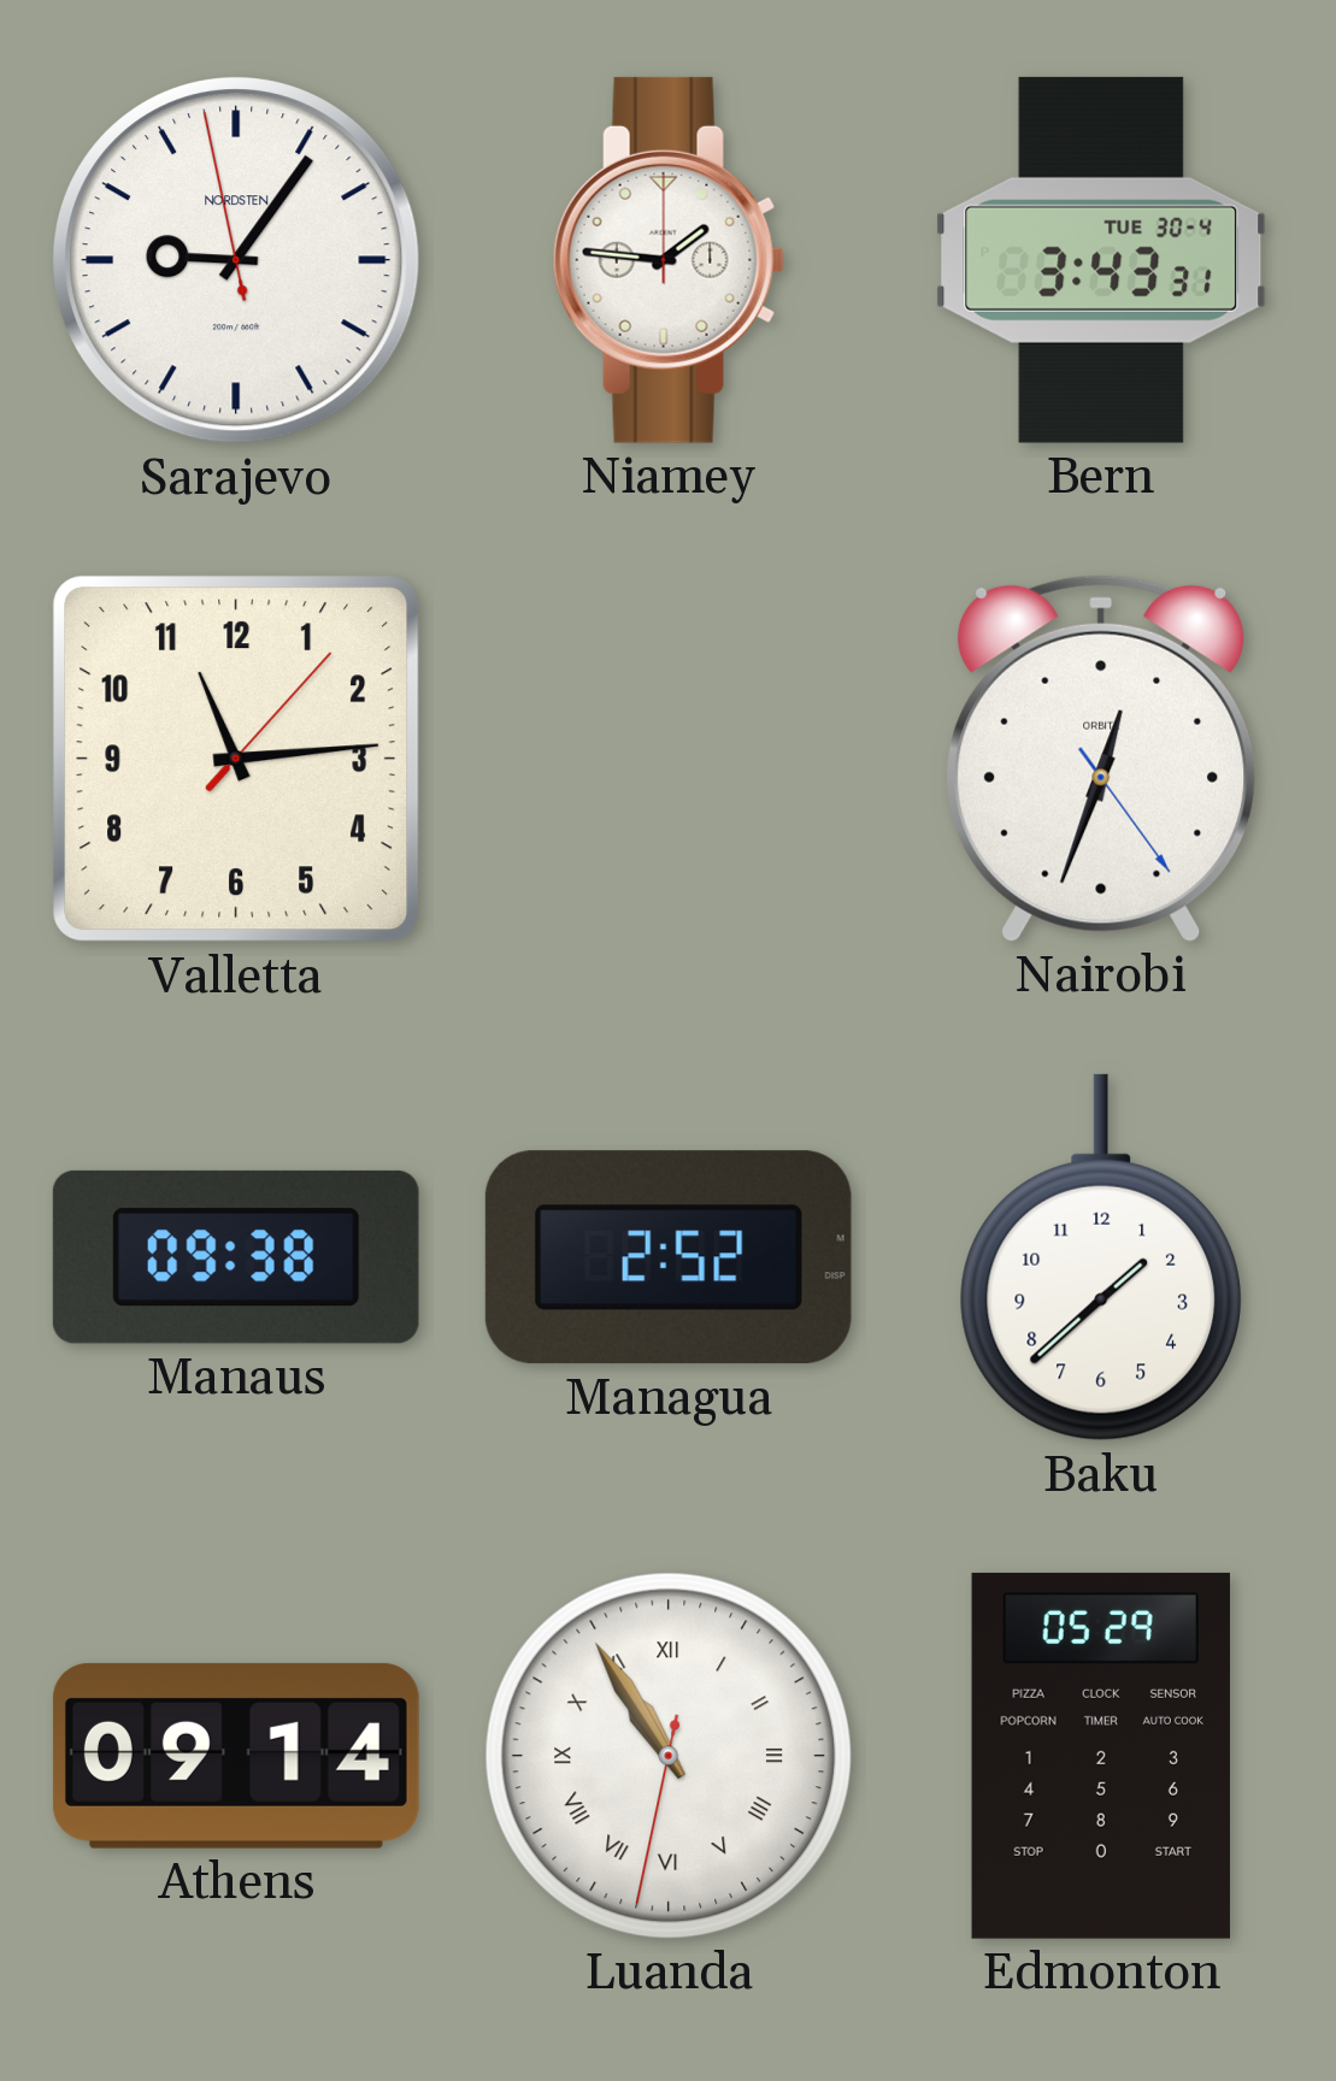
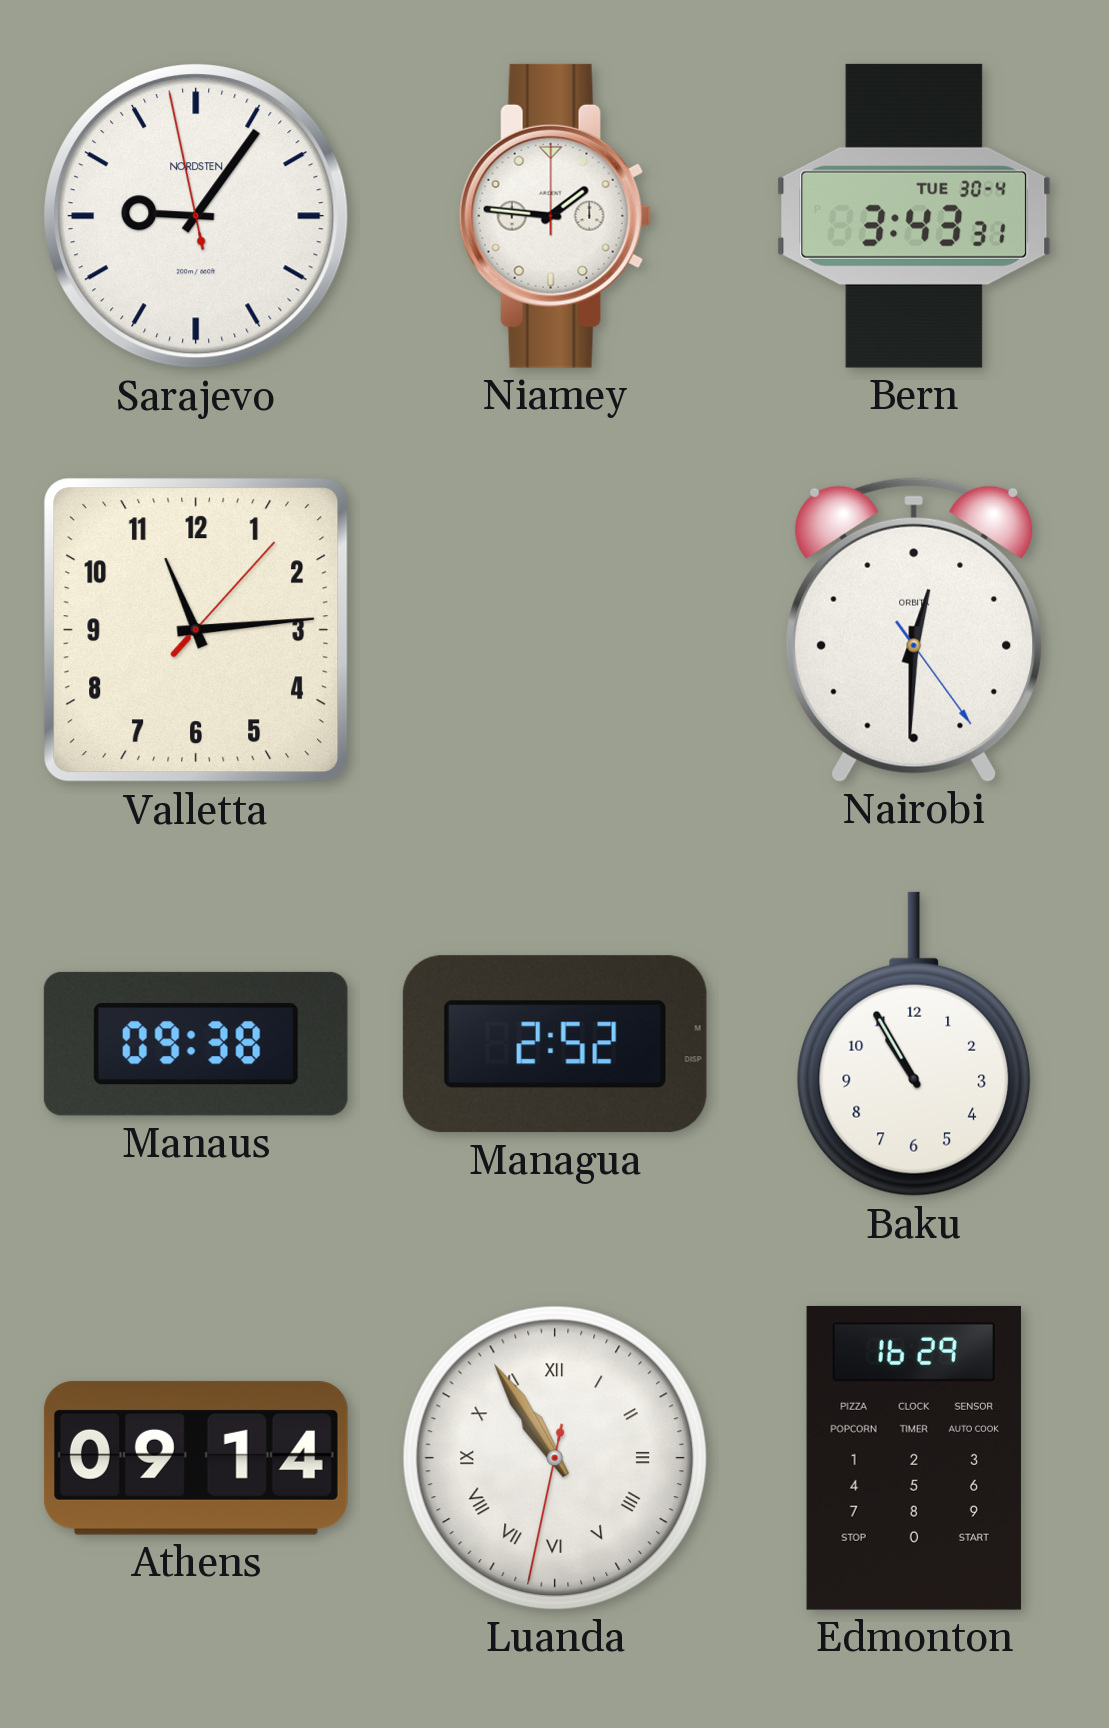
Nairobi: 12:33 -> 12:30
Baku: 1:38 -> 10:55
Edmonton: 05:29 -> 16:29
